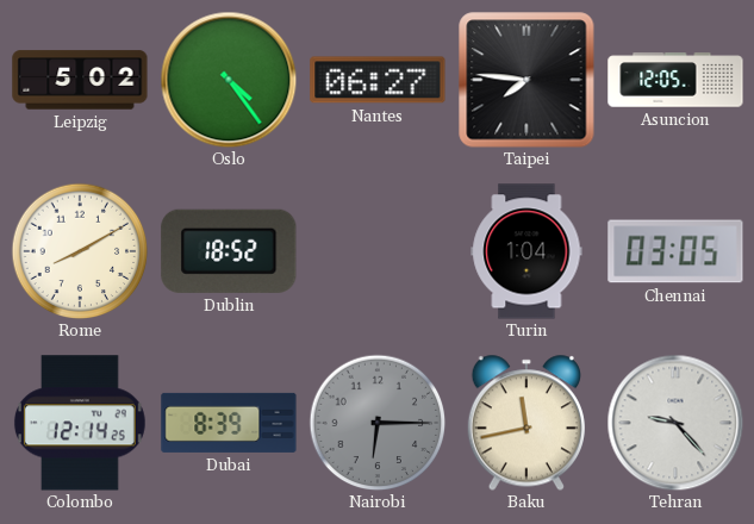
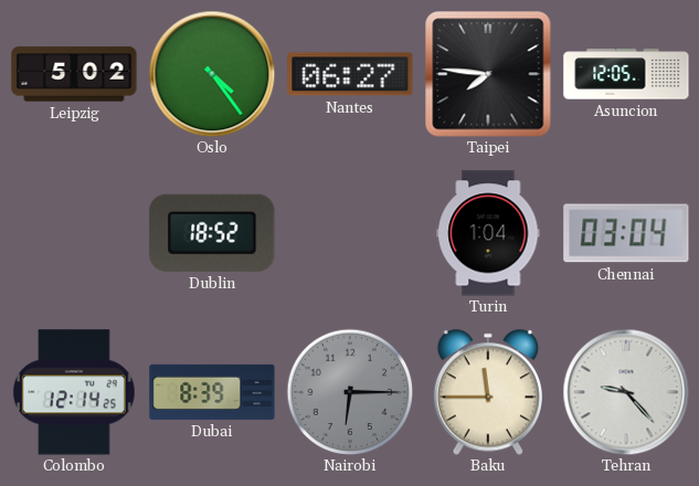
Rome: 8:10 -> none
Chennai: 03:05 -> 03:04
Baku: 11:43 -> 11:45
